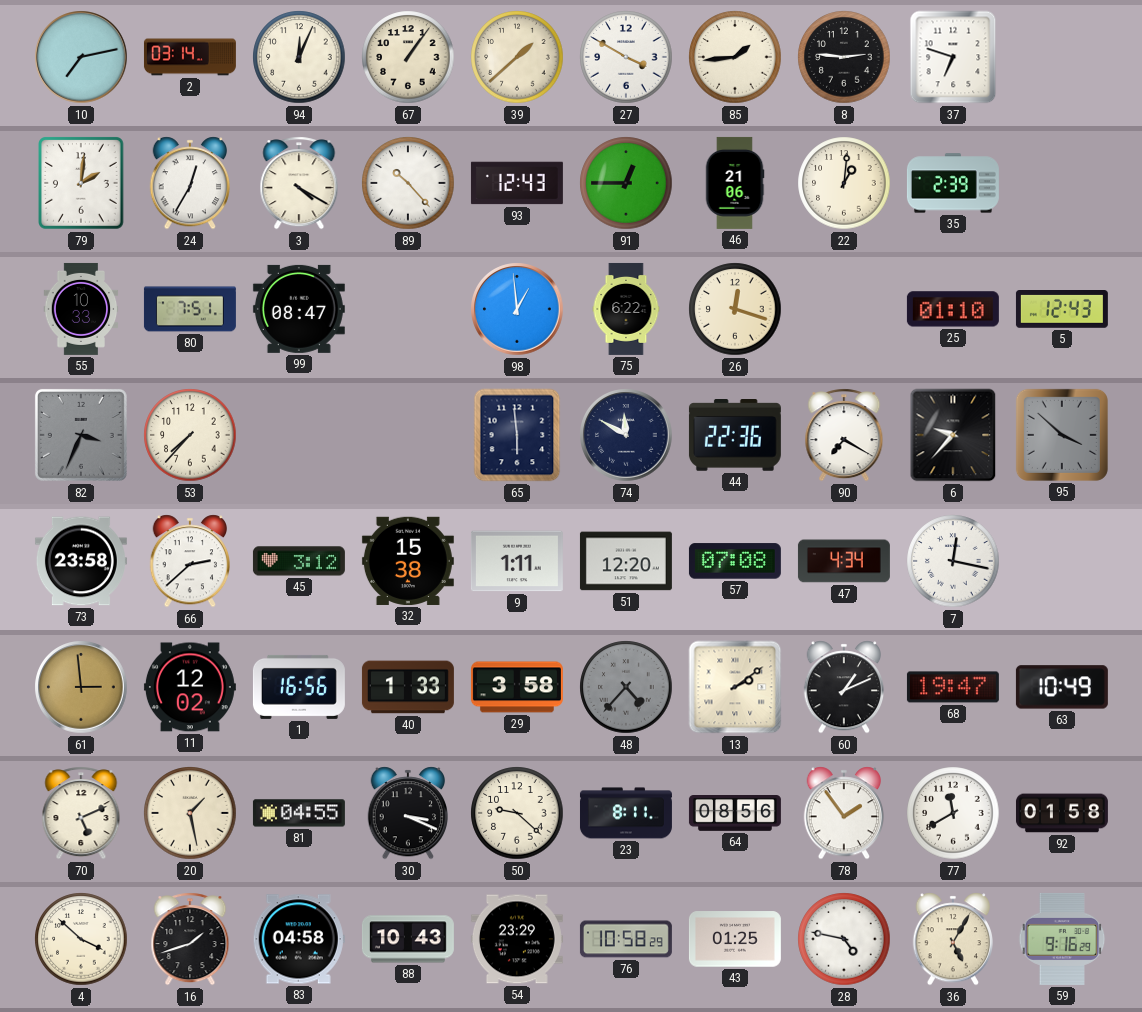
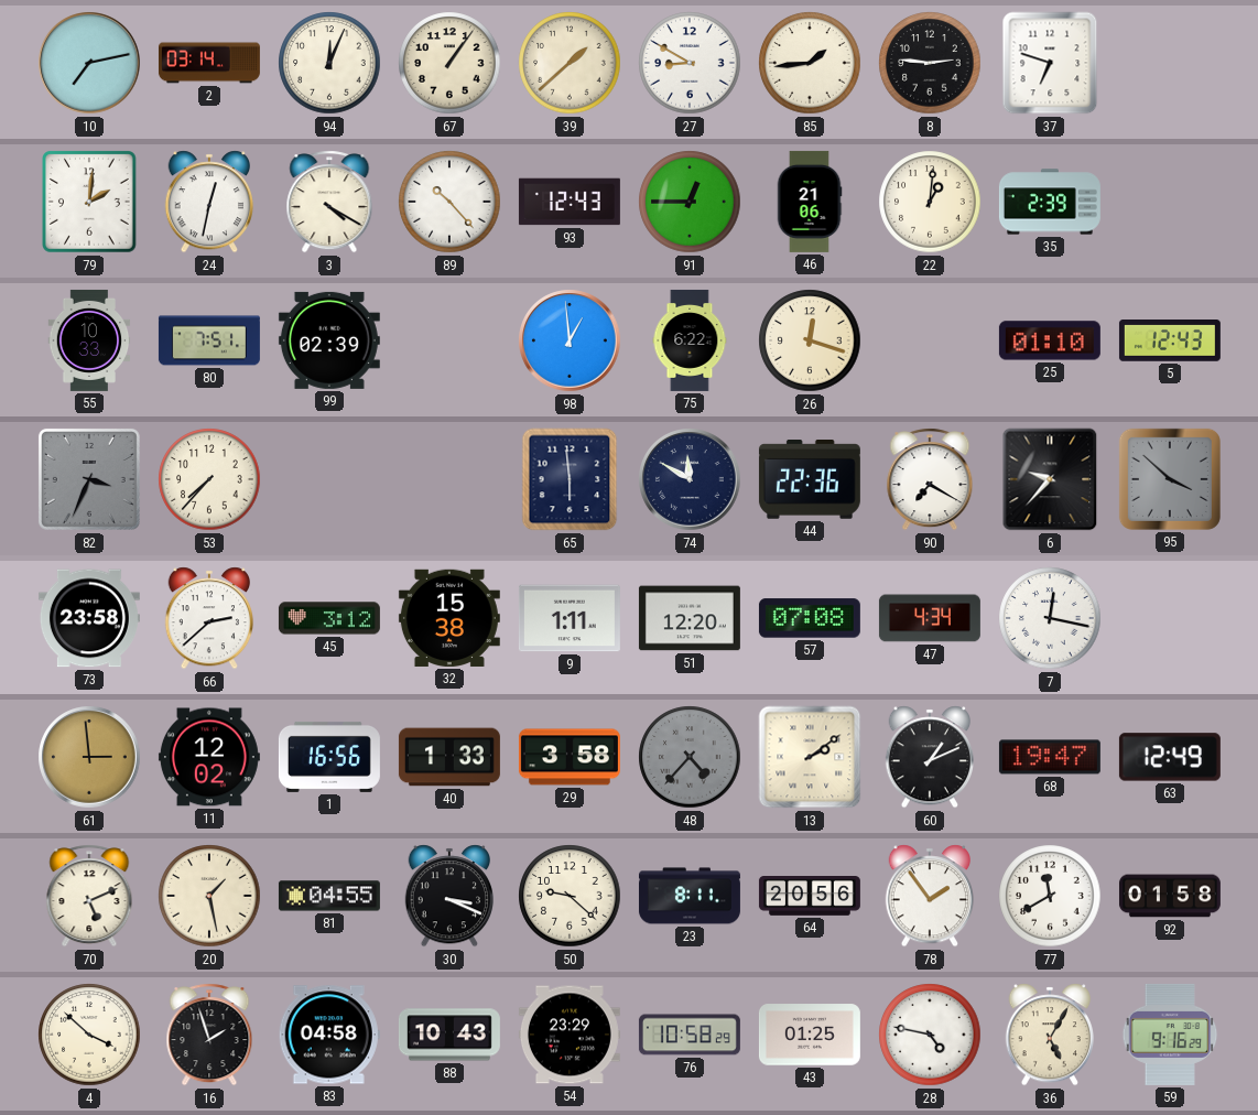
27: 3:50 -> 8:50
24: 12:35 -> 12:32
99: 08:47 -> 02:39
63: 10:49 -> 12:49
64: 08:56 -> 20:56
16: 1:42 -> 1:57
